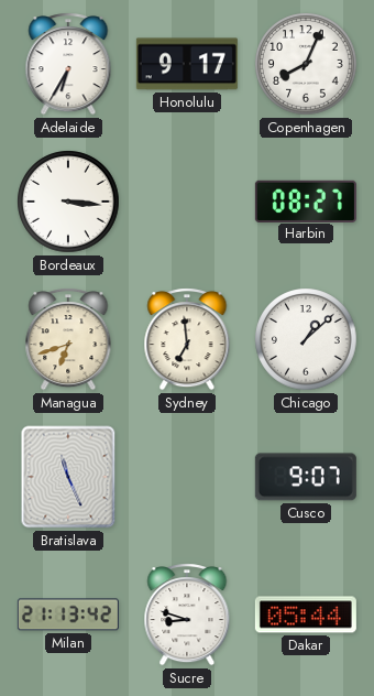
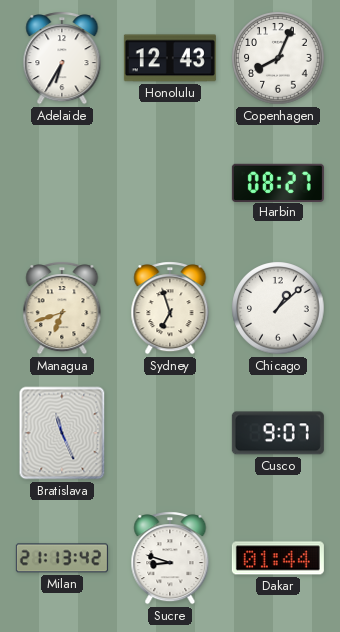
Honolulu: 9:17 -> 12:43
Bordeaux: 3:16 -> none
Sydney: 6:59 -> 6:57
Dakar: 05:44 -> 01:44
